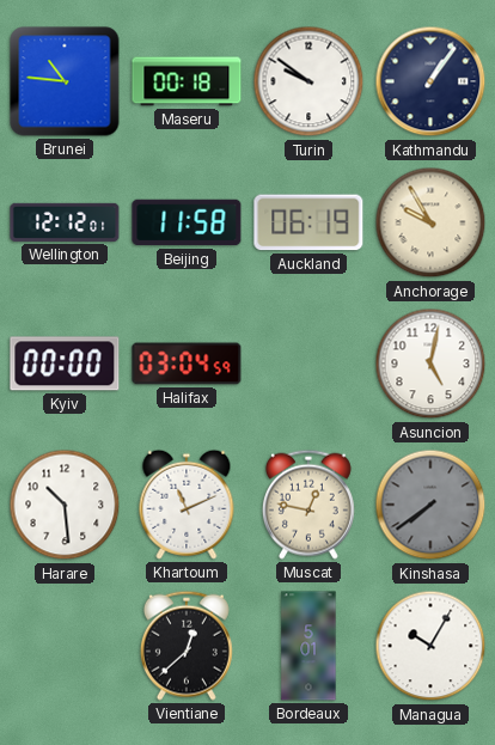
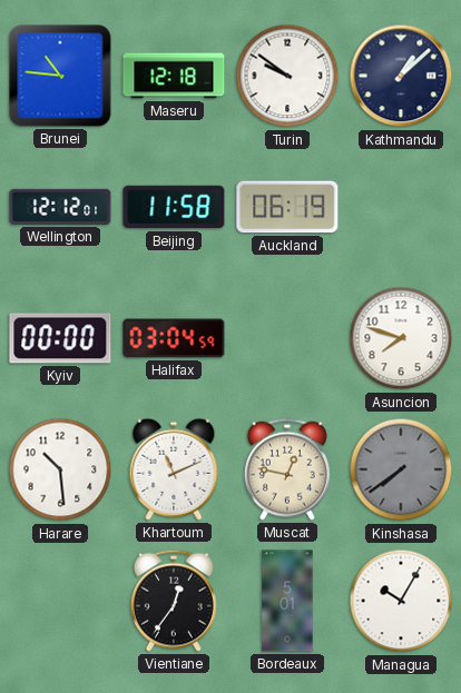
Maseru: 00:18 -> 12:18
Kathmandu: 1:06 -> 1:08
Anchorage: 9:55 -> none
Asuncion: 5:02 -> 7:48
Vientiane: 12:38 -> 12:36
